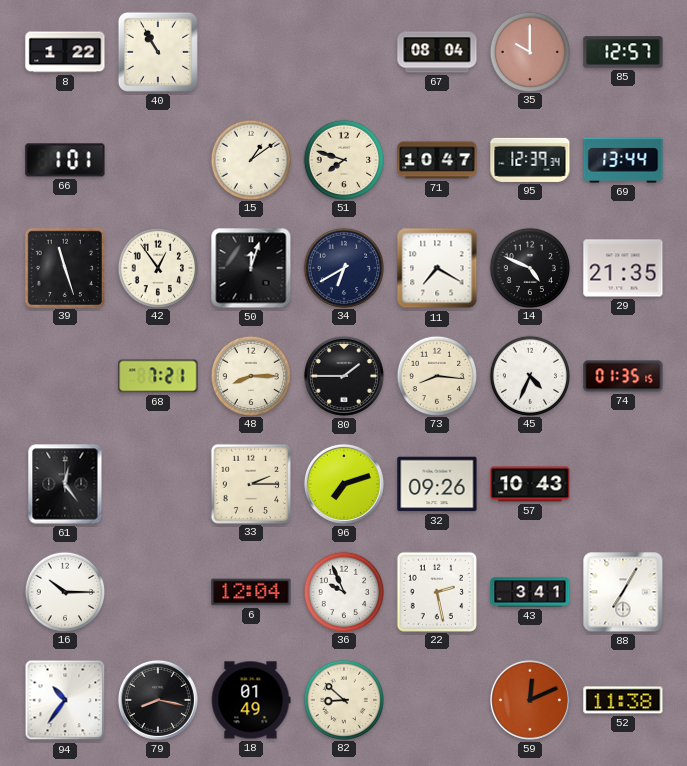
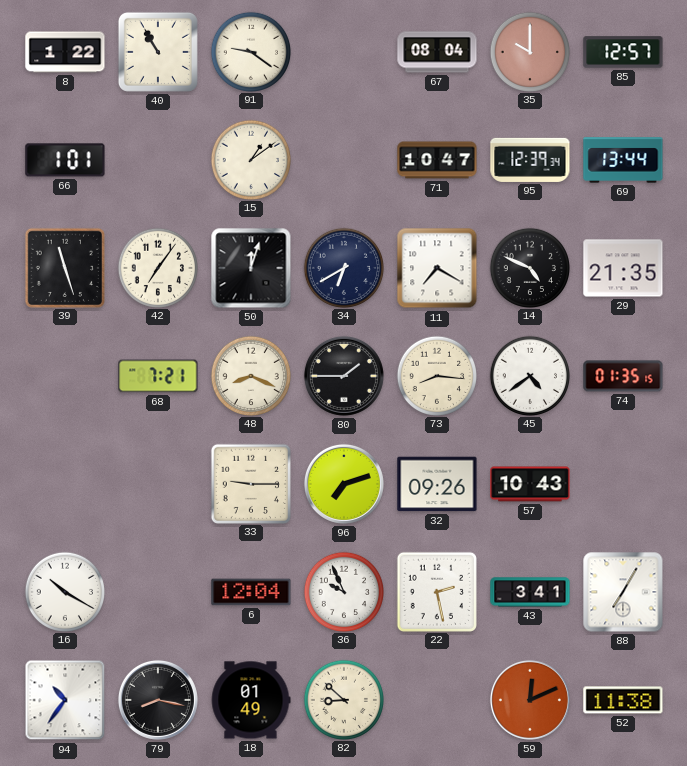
91: none -> 9:21
51: 7:48 -> none
42: 12:54 -> 7:06
48: 8:15 -> 8:19
45: 4:34 -> 4:39
61: 12:24 -> none
33: 2:15 -> 9:15
16: 10:15 -> 10:20
